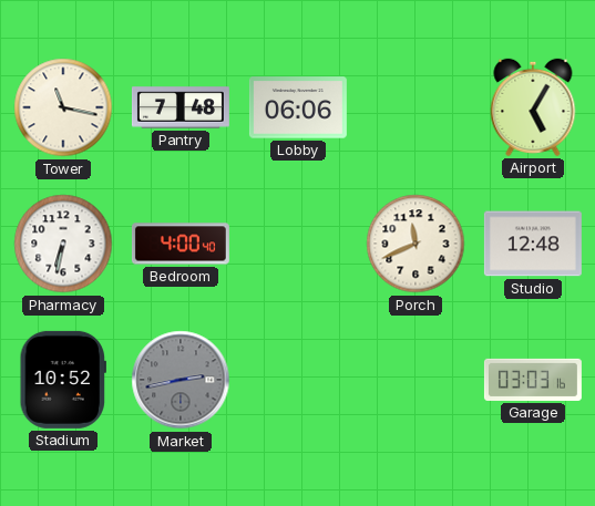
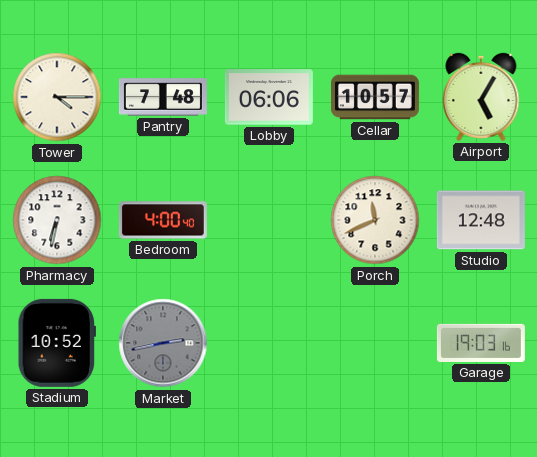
Tower: 11:17 -> 4:15
Cellar: none -> 10:57
Garage: 03:03 -> 19:03
